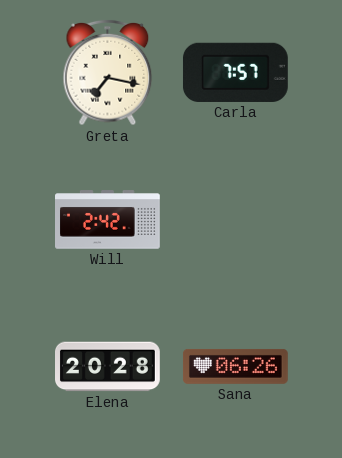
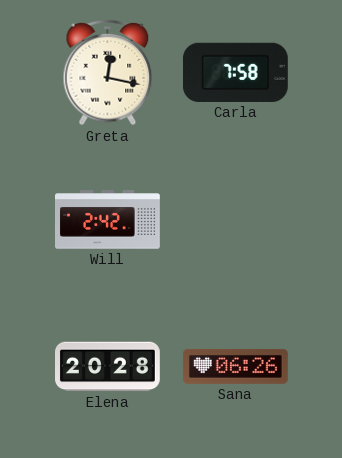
Greta: 7:17 -> 12:17
Carla: 7:57 -> 7:58
